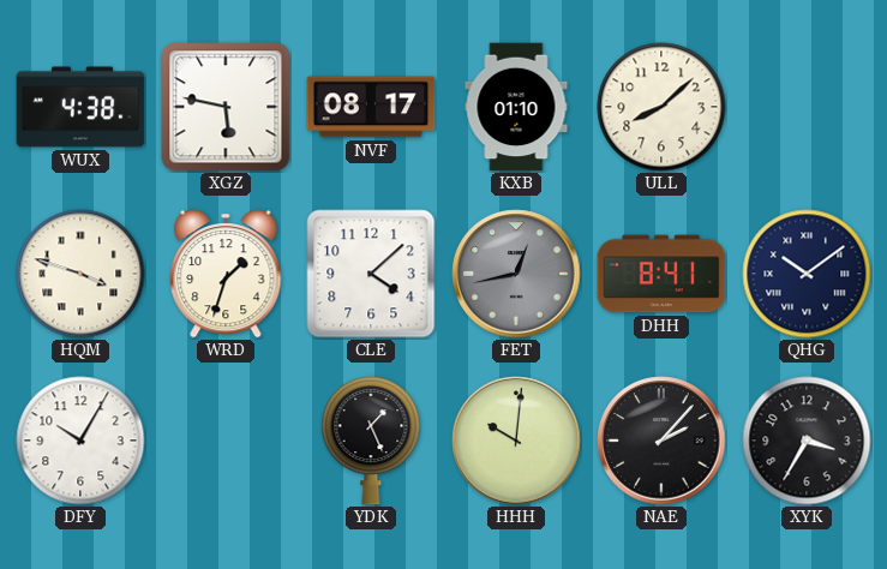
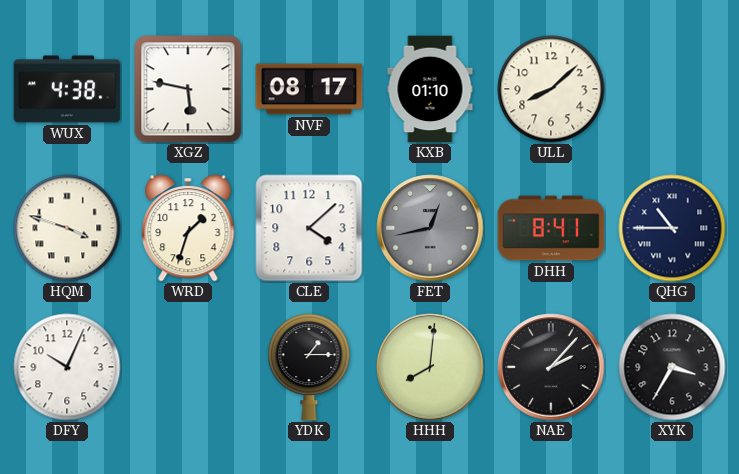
QHG: 10:09 -> 10:45
DFY: 10:05 -> 10:04
YDK: 1:26 -> 1:15
HHH: 10:01 -> 8:01
